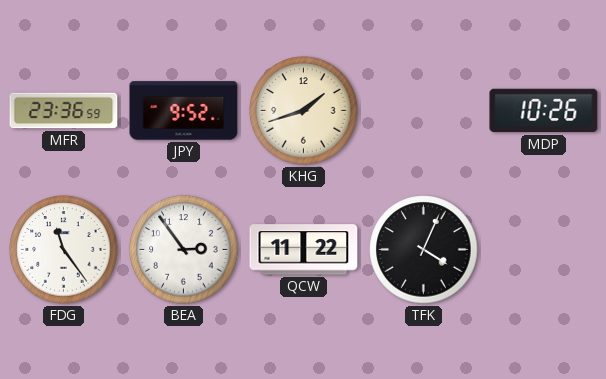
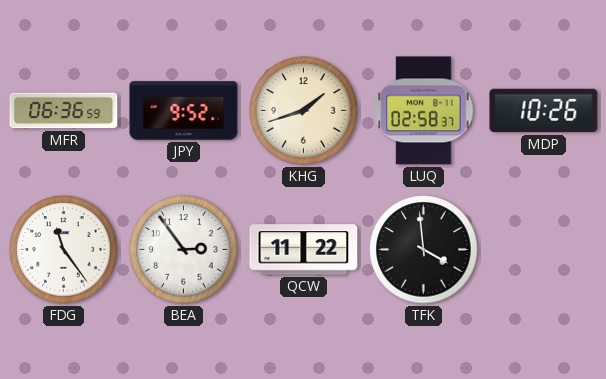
MFR: 23:36 -> 06:36
LUQ: none -> 02:58
TFK: 4:04 -> 3:59
